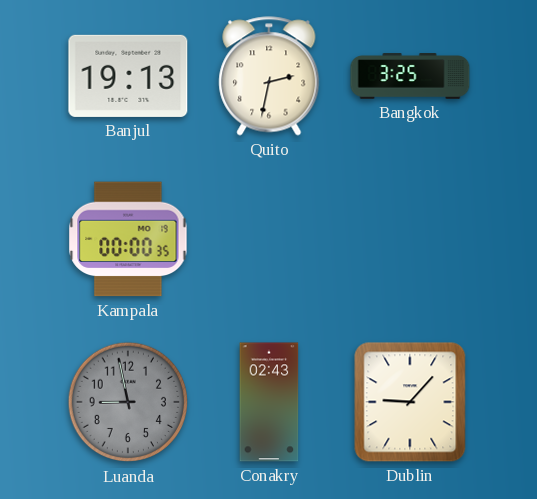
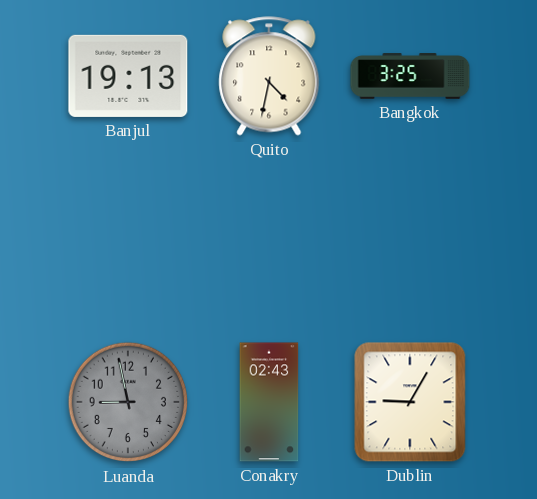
Quito: 2:32 -> 4:32
Kampala: 00:00 -> none
Dublin: 9:07 -> 9:05
